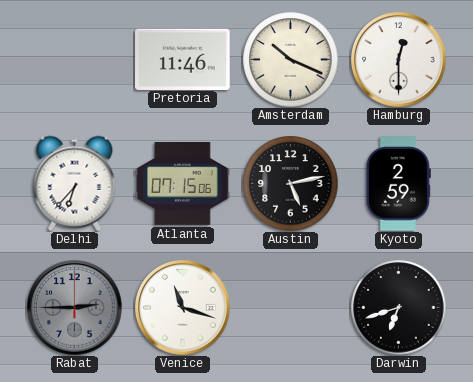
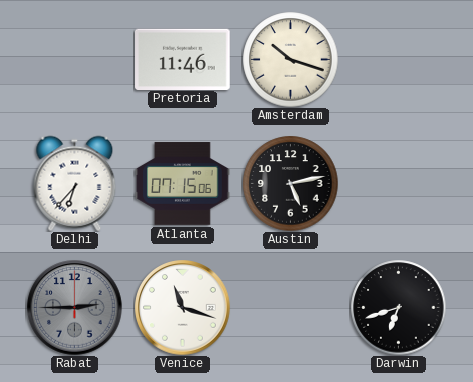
Amsterdam: 10:19 -> 10:18
Hamburg: 12:30 -> none
Kyoto: 2:59 -> none
